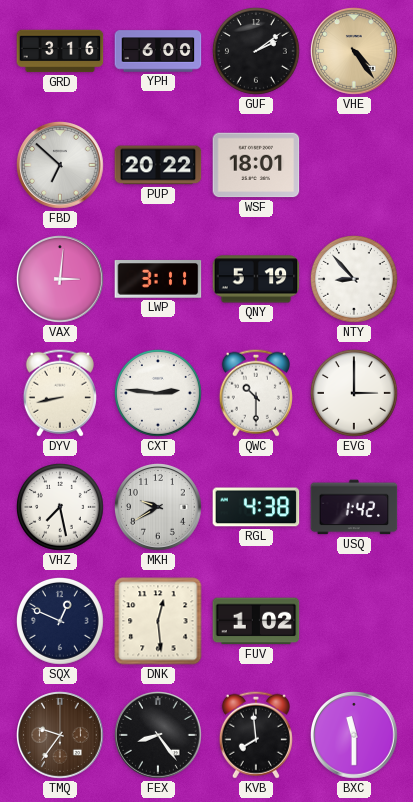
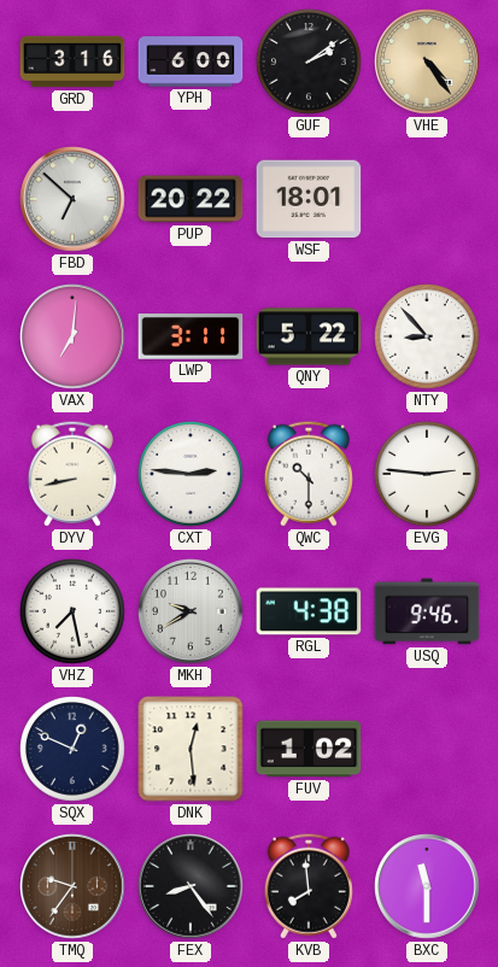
VAX: 3:01 -> 7:01
QNY: 5:19 -> 5:22
EVG: 3:00 -> 2:46
USQ: 1:42 -> 9:46
